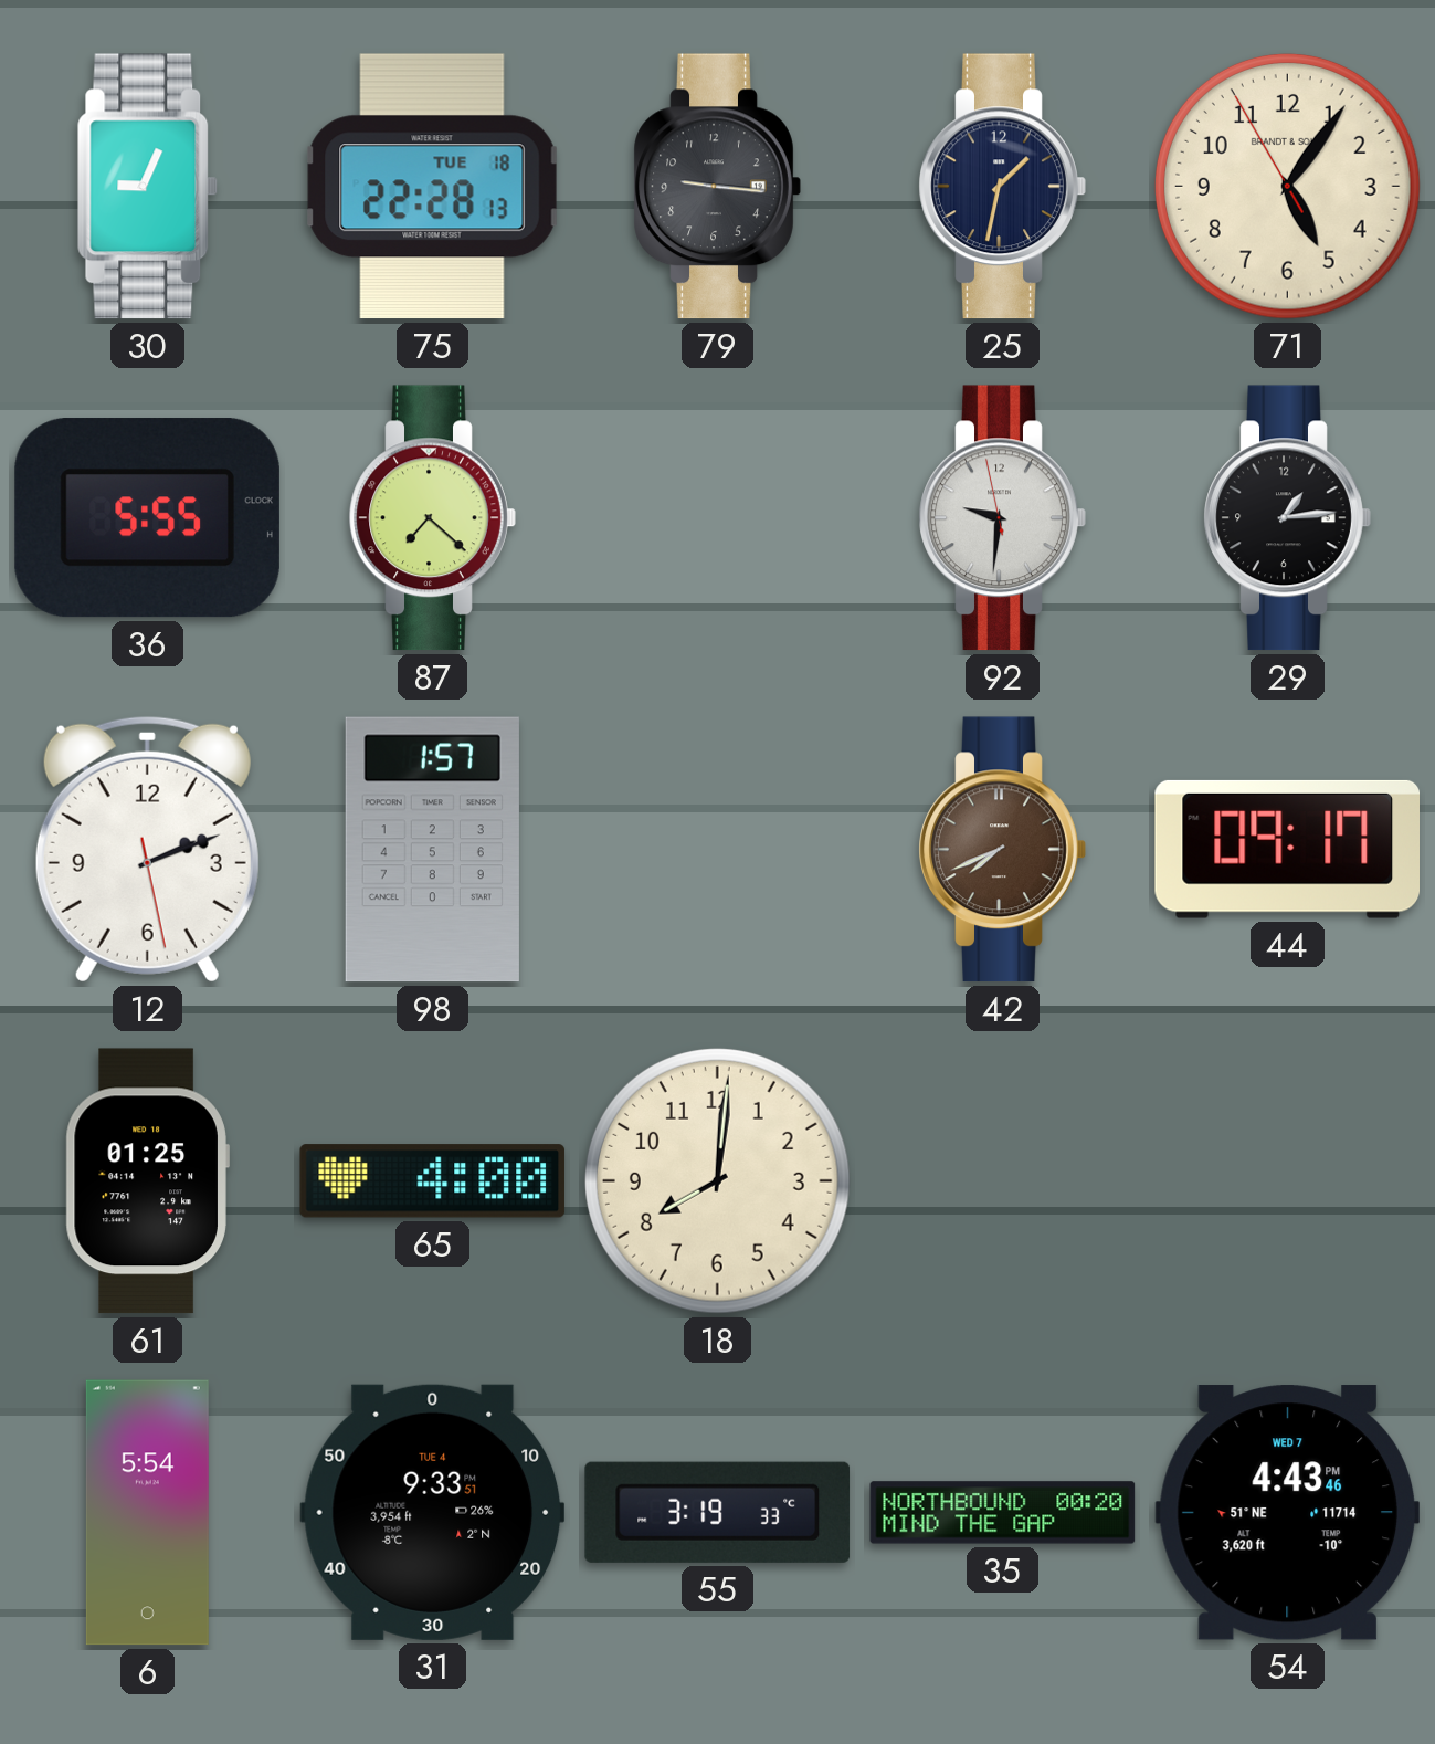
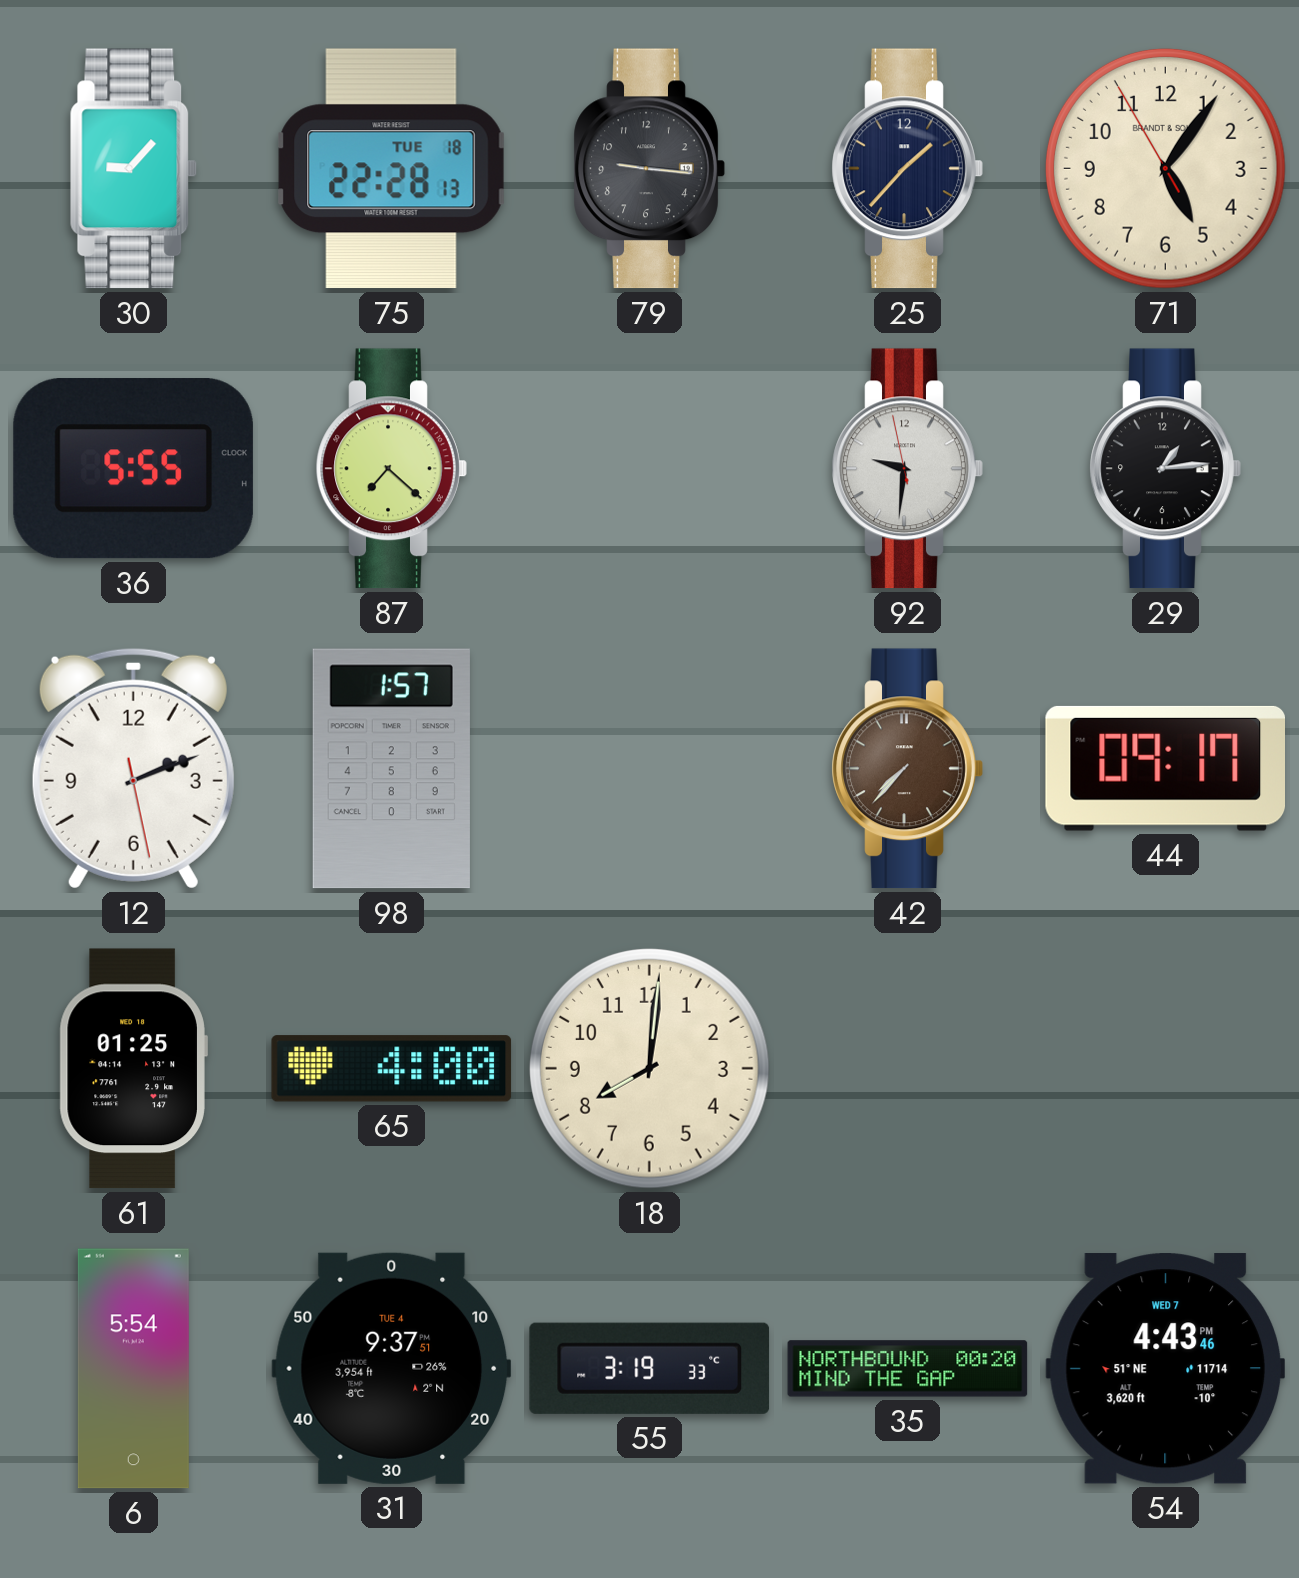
30: 9:04 -> 9:07
25: 1:32 -> 1:37
42: 7:41 -> 7:37
31: 9:33 -> 9:37
